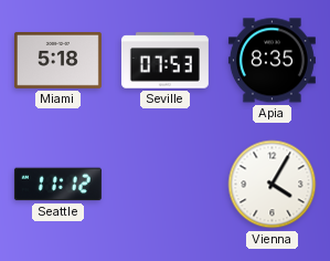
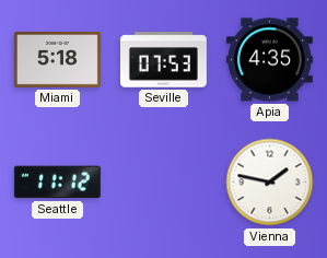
Apia: 8:35 -> 4:35
Vienna: 4:05 -> 1:47
